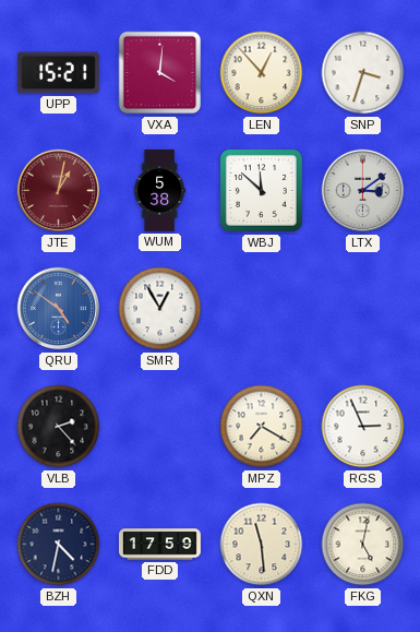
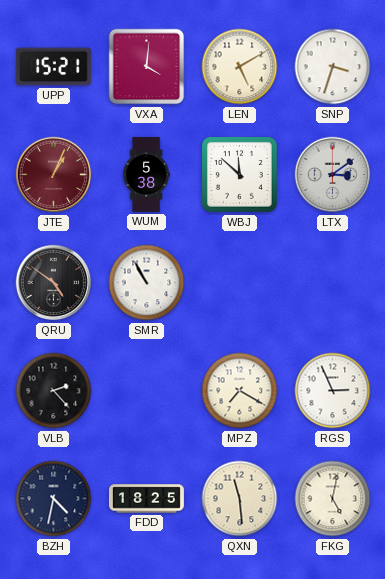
LEN: 12:53 -> 5:10
JTE: 1:02 -> 1:04
QRU dial: blue -> black
SMR: 12:55 -> 10:55
FDD: 17:59 -> 18:25
